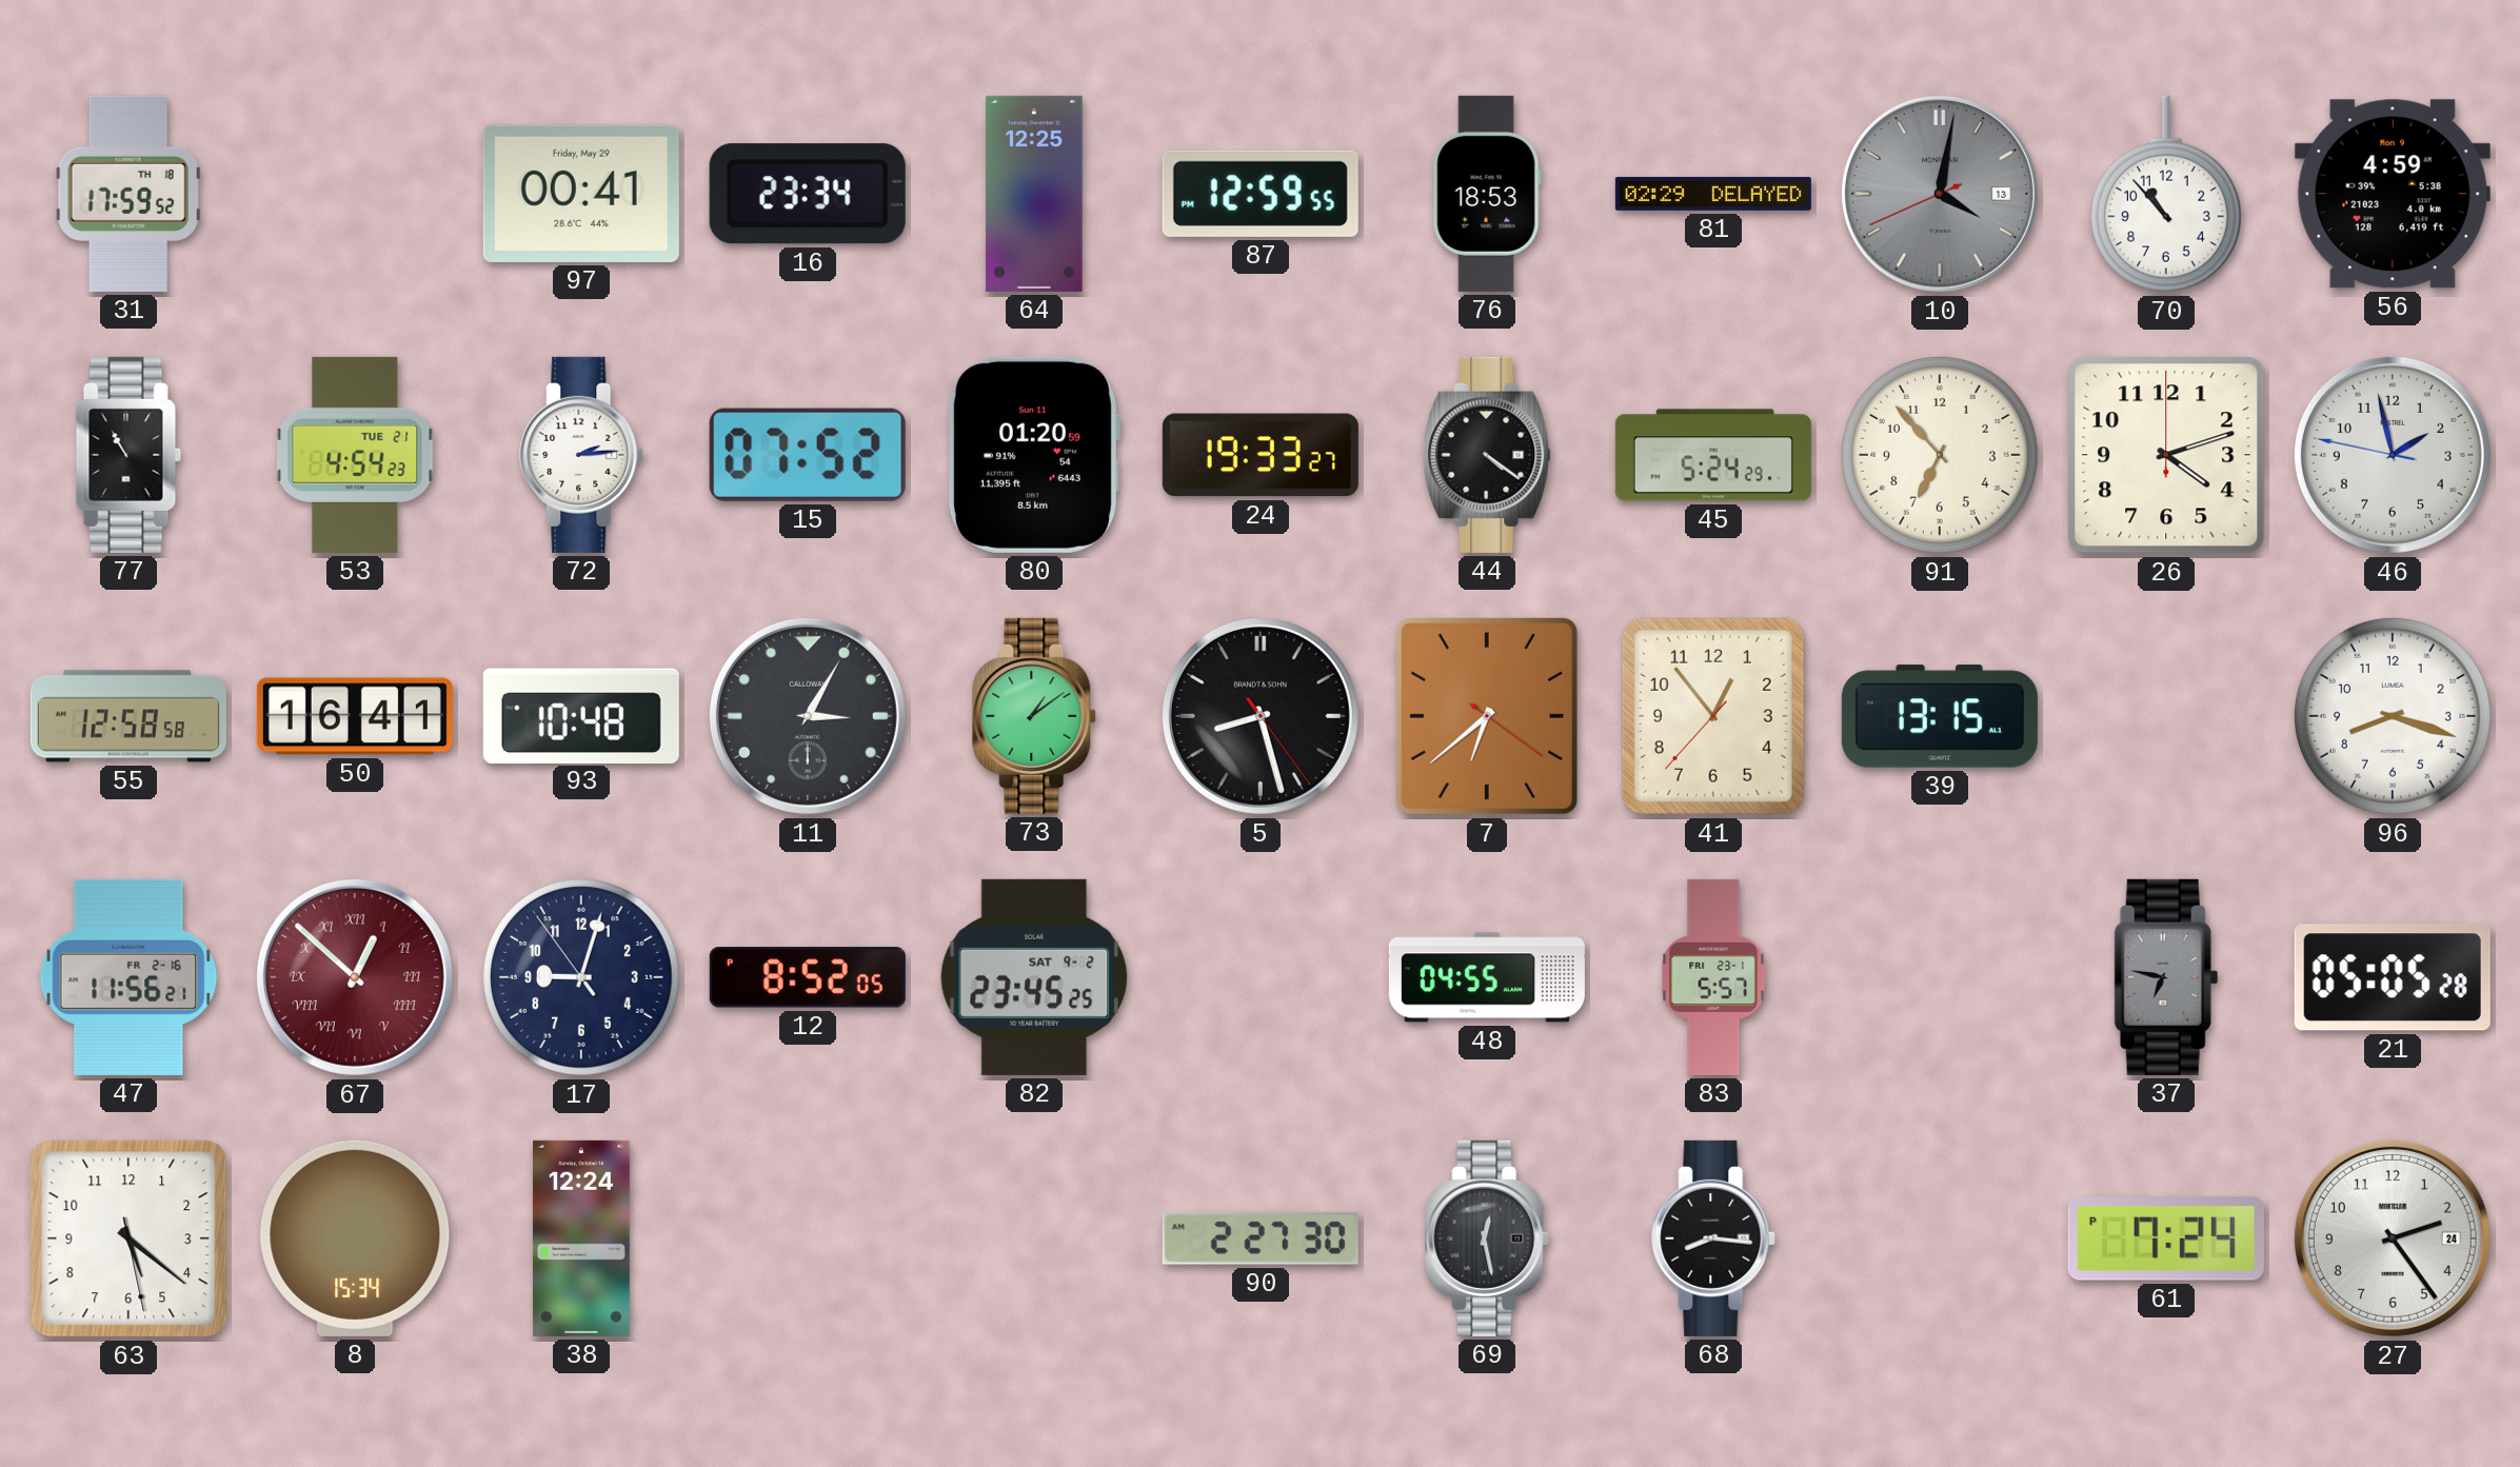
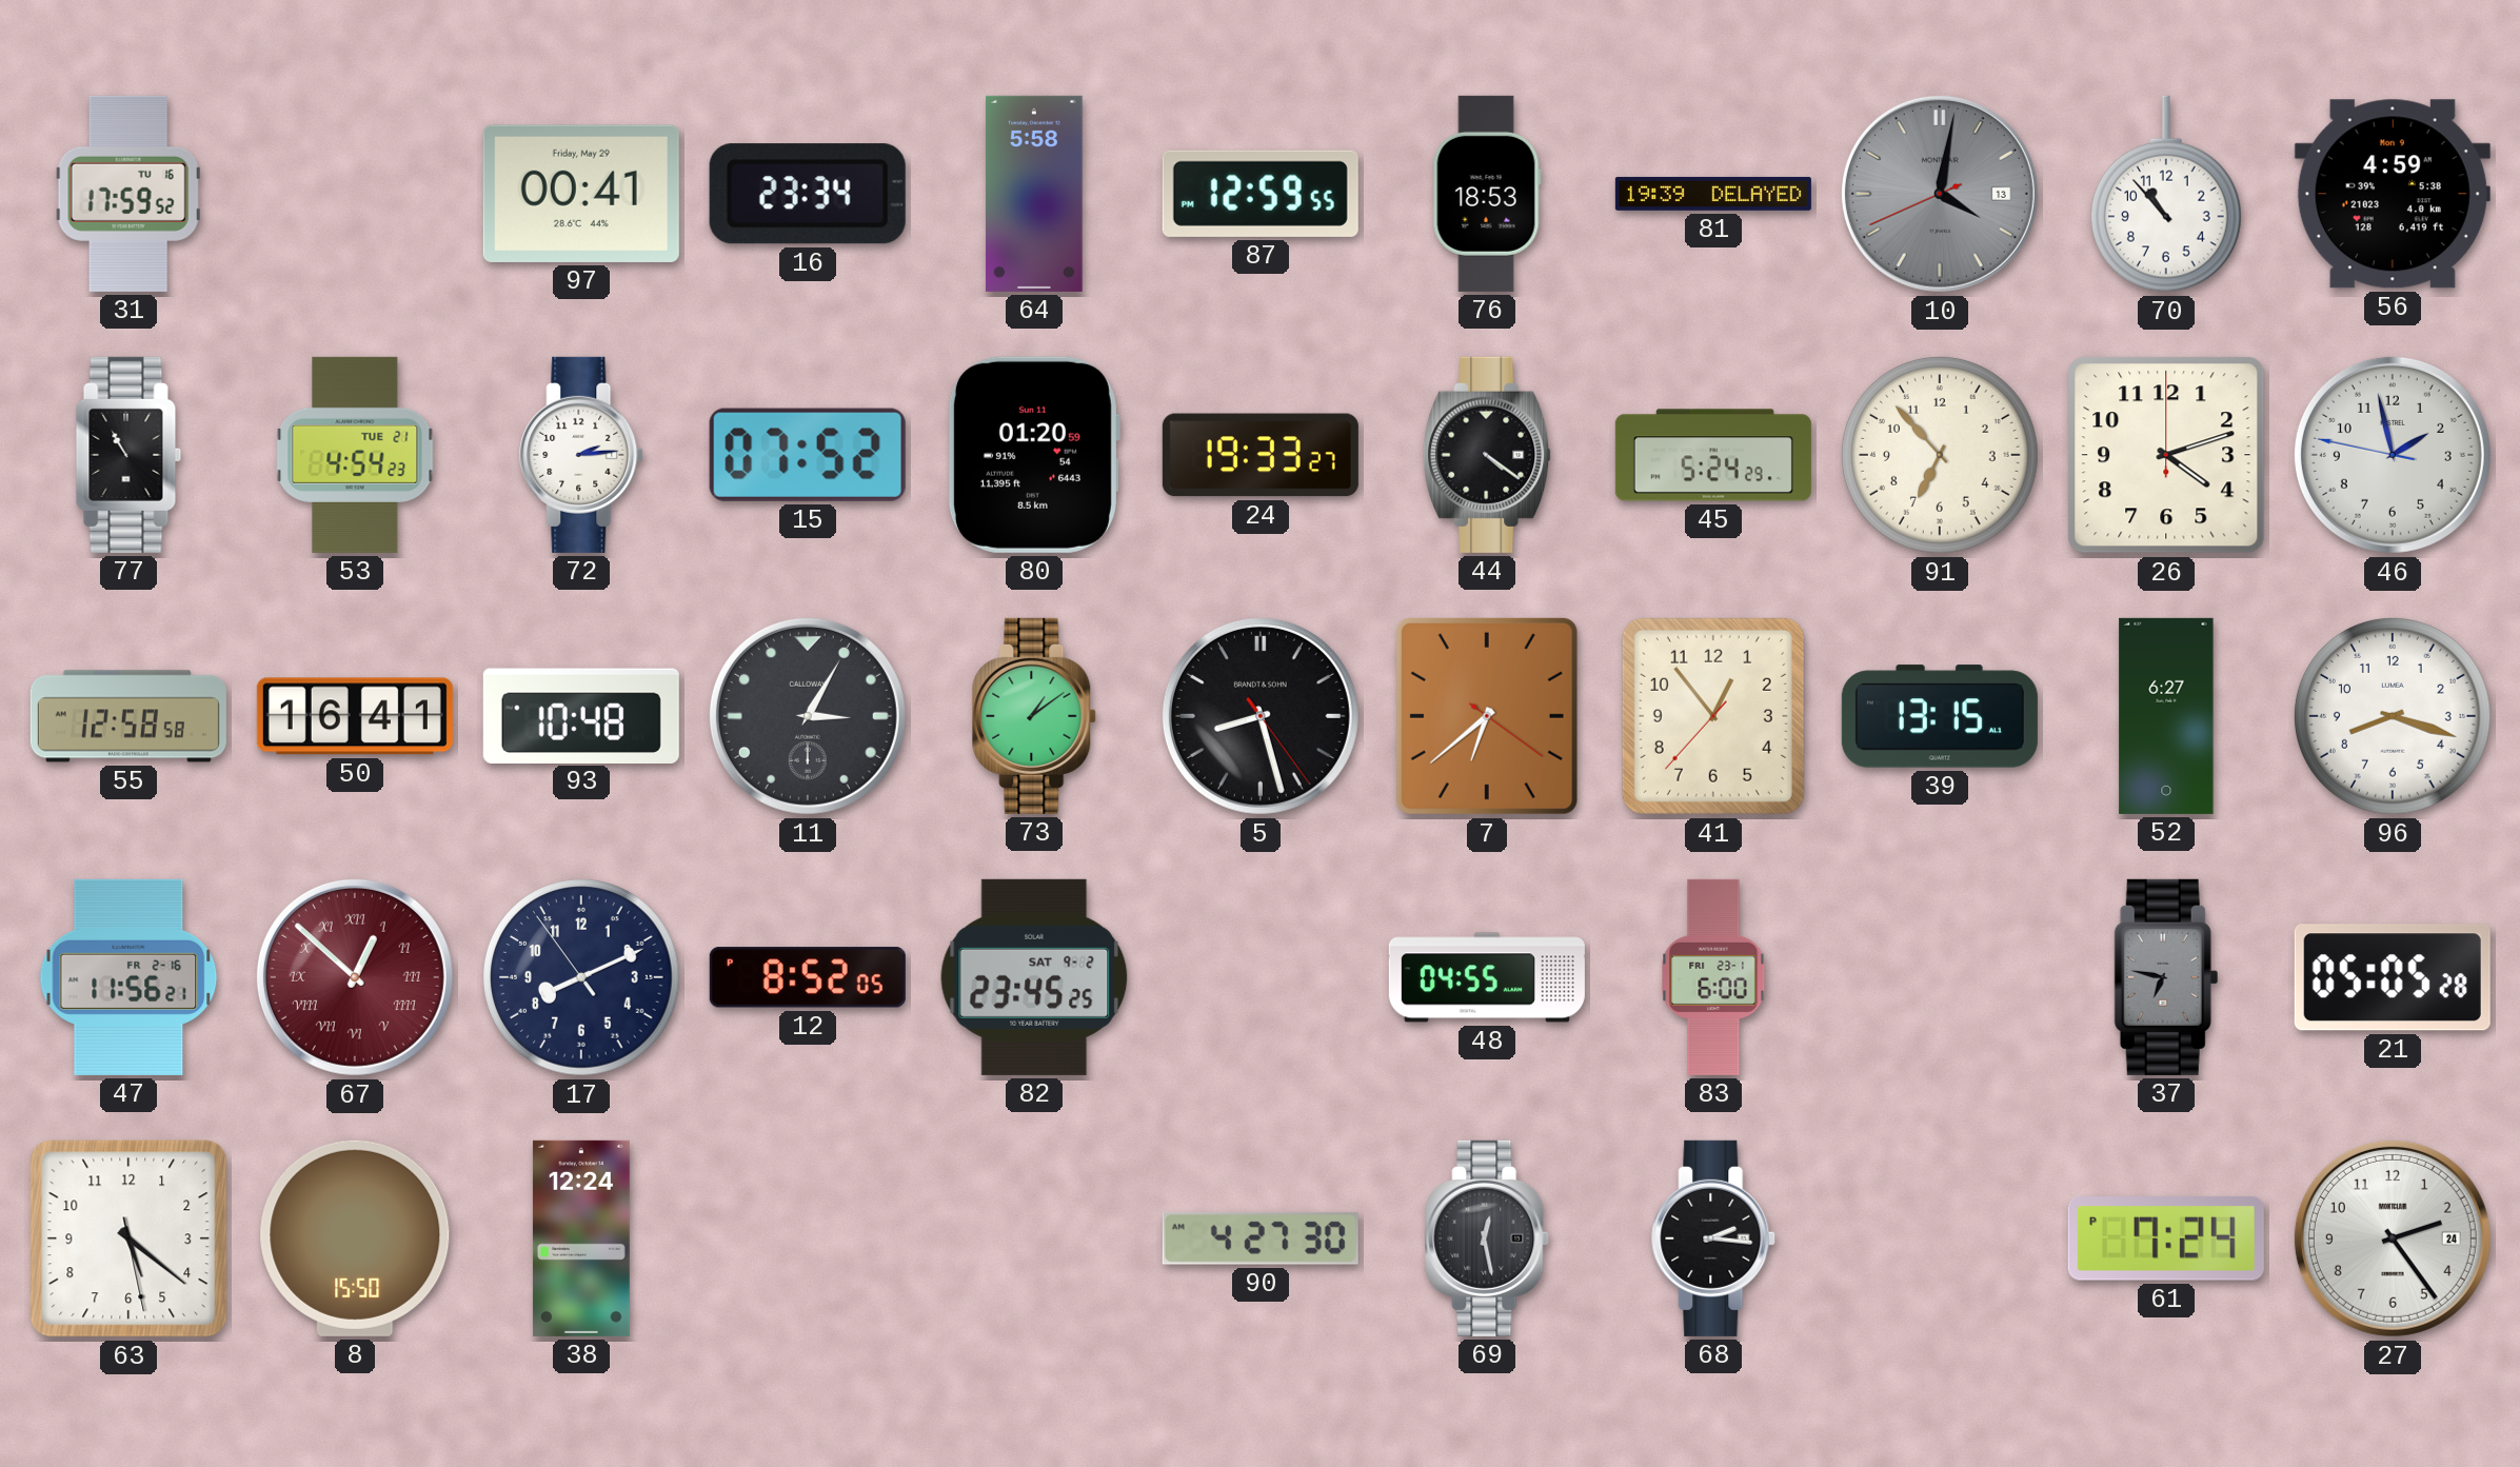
31 date: TH 18 -> TU 16
64: 12:25 -> 5:58
81: 02:29 -> 19:39
52: none -> 6:27
17: 9:02 -> 8:10
83: 5:57 -> 6:00
8: 15:34 -> 15:50
90: 2:27 -> 4:27
68: 8:16 -> 2:16
